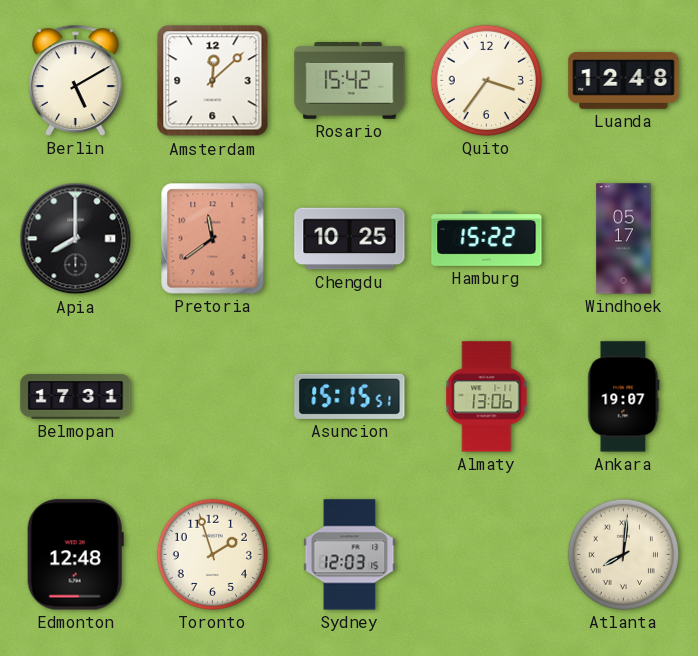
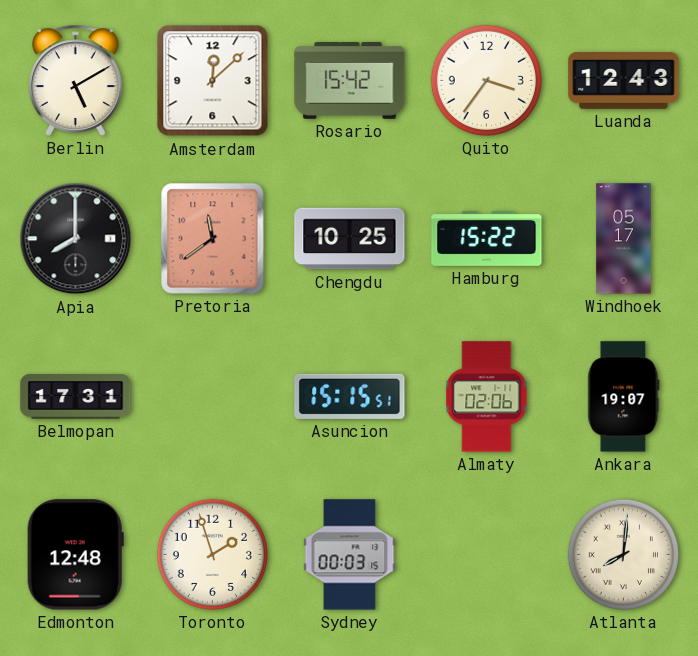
Luanda: 12:48 -> 12:43
Almaty: 13:06 -> 02:06
Sydney: 12:03 -> 00:03
